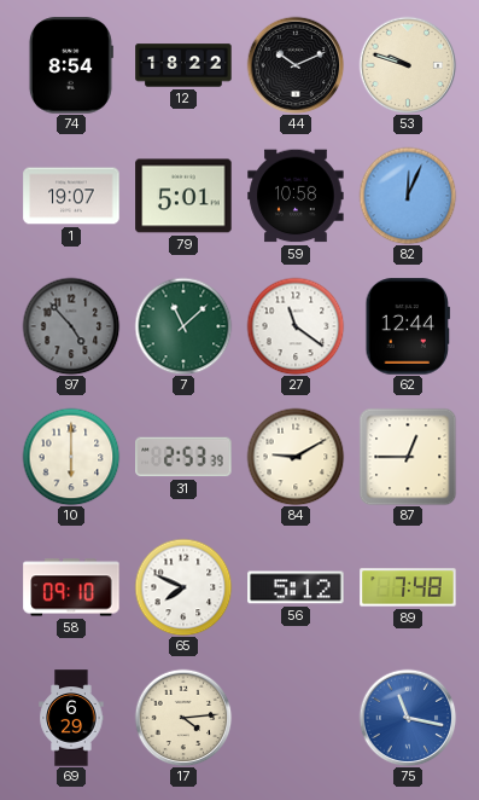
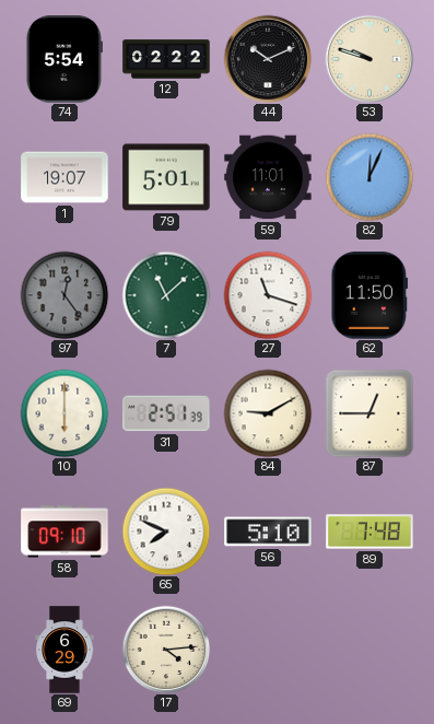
74: 8:54 -> 5:54
12: 18:22 -> 02:22
59: 10:58 -> 11:01
97: 4:53 -> 12:24
27: 11:21 -> 11:18
62: 12:44 -> 11:50
31: 2:53 -> 2:51
56: 5:12 -> 5:10
75: 11:17 -> none
